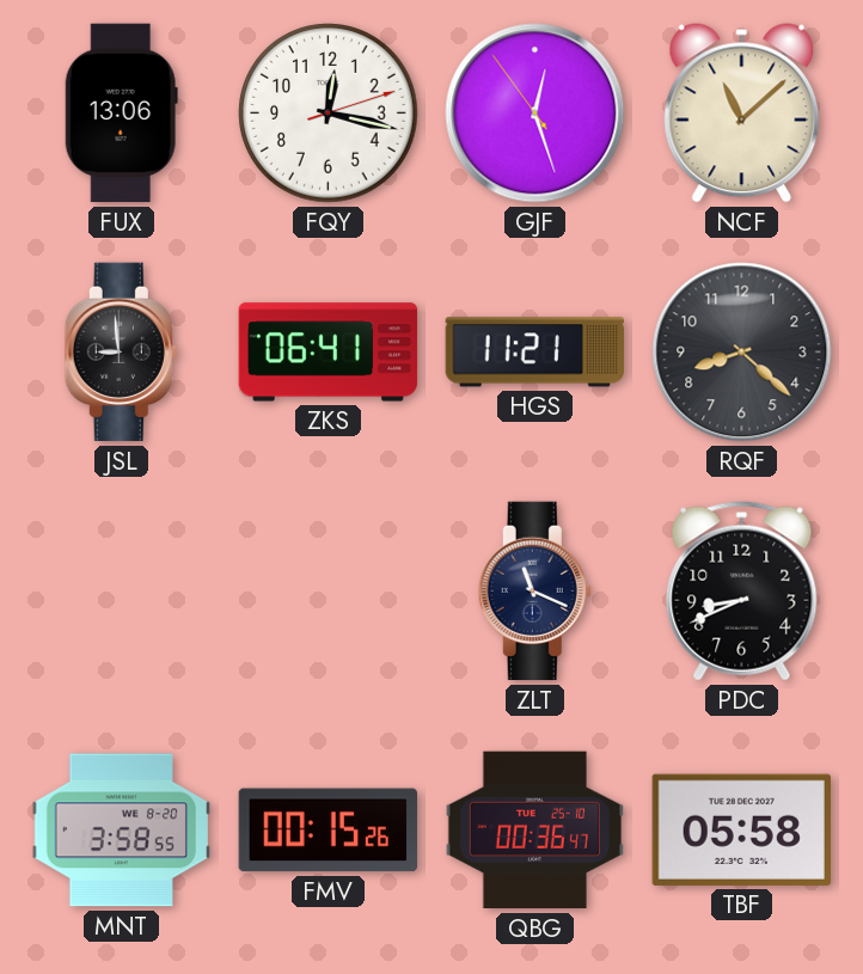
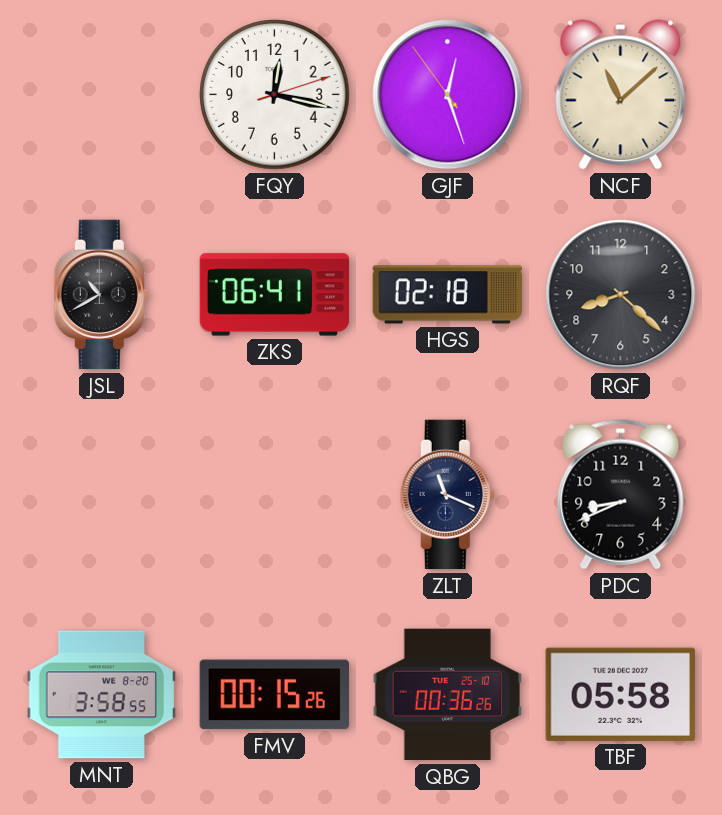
FUX: 13:06 -> none
JSL: 8:59 -> 10:40
HGS: 11:21 -> 02:18
QBG: 00:36:47 -> 00:36:26
